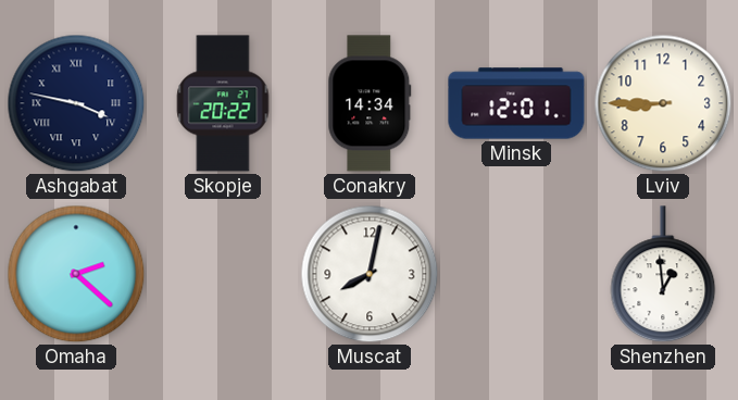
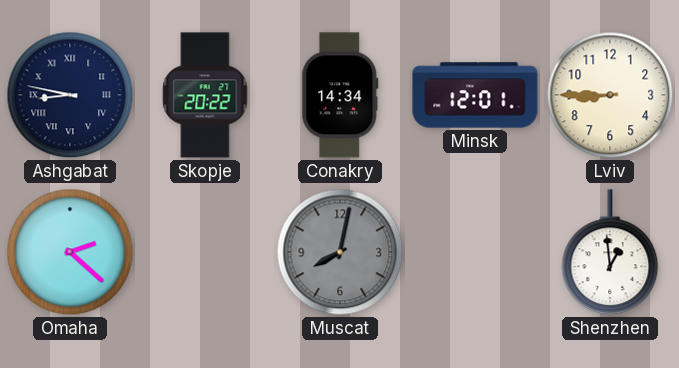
Ashgabat: 3:47 -> 8:47
Muscat dial: white -> grey
